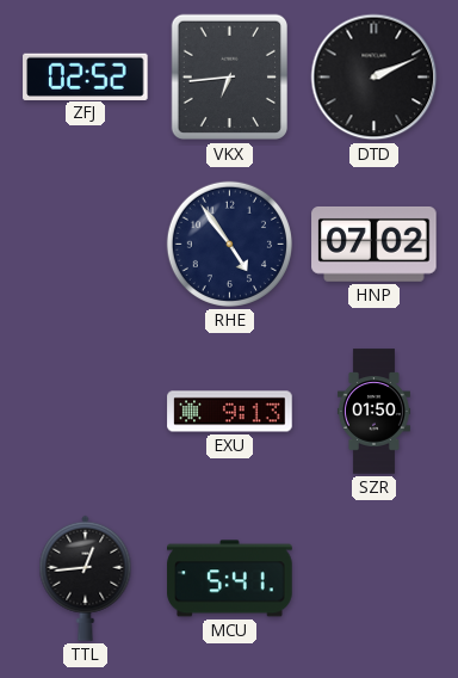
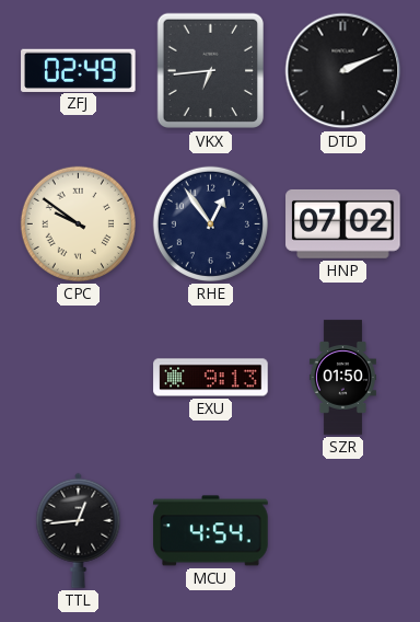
ZFJ: 02:52 -> 02:49
CPC: none -> 9:51
RHE: 4:54 -> 12:54
MCU: 5:41 -> 4:54
